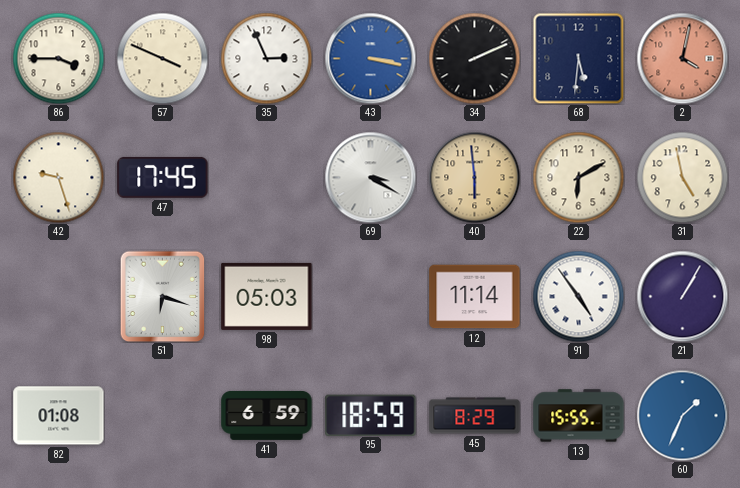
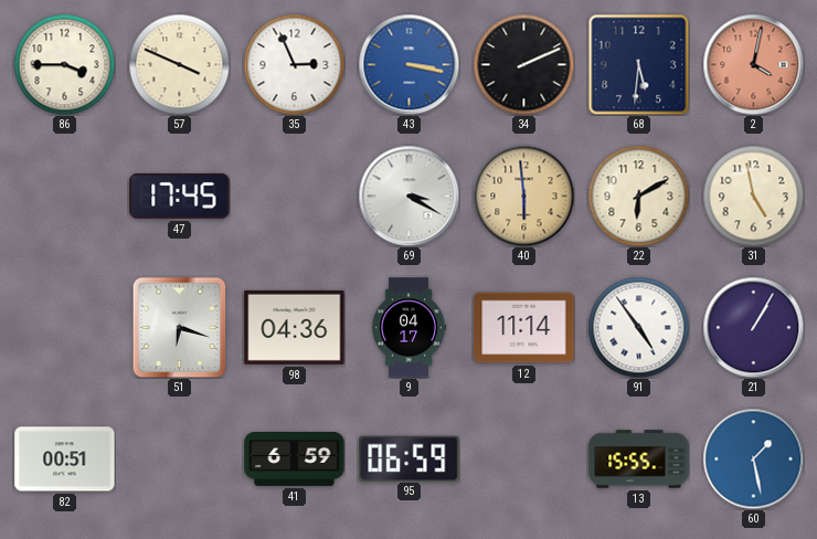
42: 9:27 -> none
98: 05:03 -> 04:36
9: none -> 04:17
82: 01:08 -> 00:51
95: 18:59 -> 06:59
45: 8:29 -> none
60: 1:34 -> 1:28
